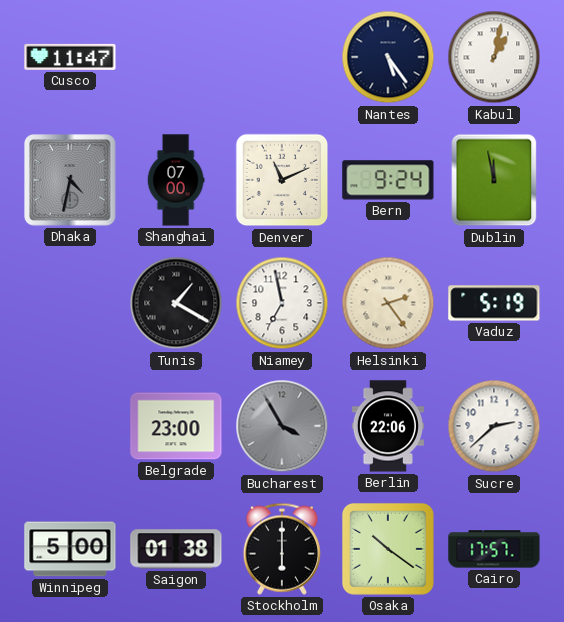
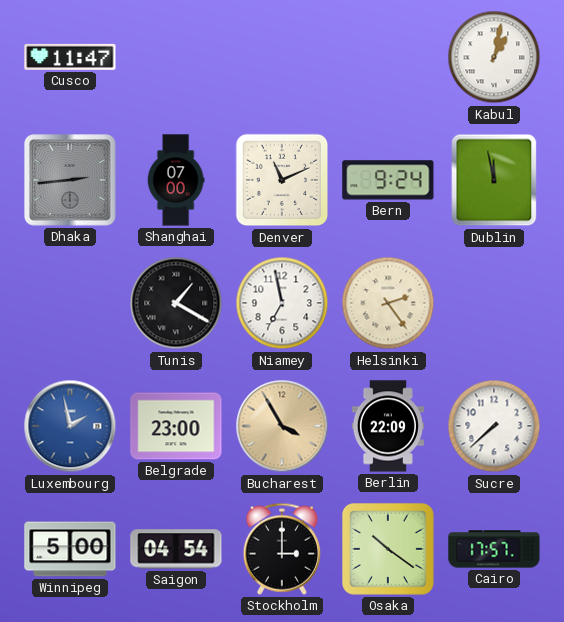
Nantes: 5:24 -> none
Dhaka: 4:32 -> 2:44
Vaduz: 5:19 -> none
Luxembourg: none -> 1:58
Bucharest dial: grey -> champagne
Berlin: 22:06 -> 22:09
Sucre: 2:38 -> 7:38
Saigon: 01:38 -> 04:54
Stockholm: 6:00 -> 3:00
